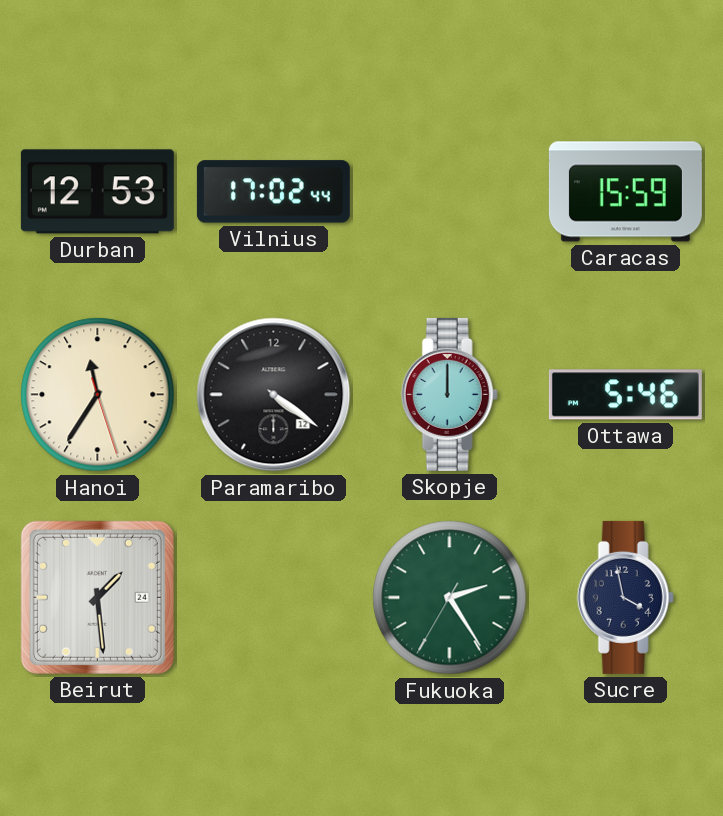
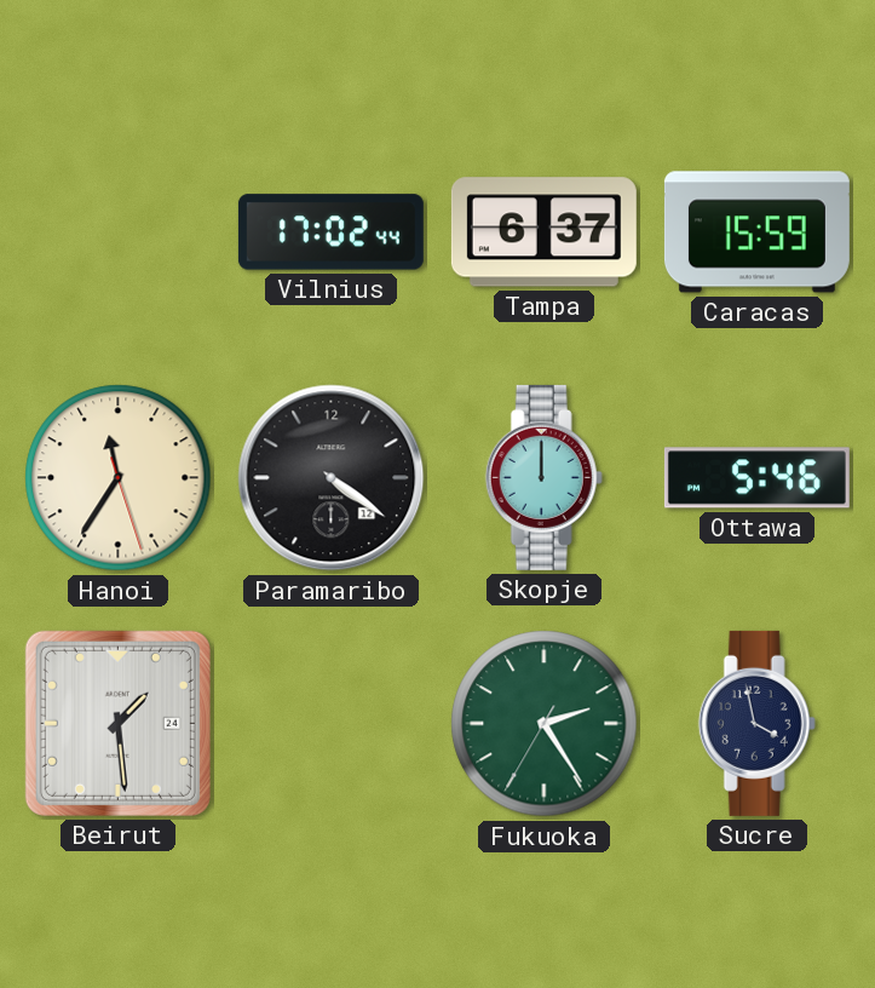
Durban: 12:53 -> none
Tampa: none -> 6:37
